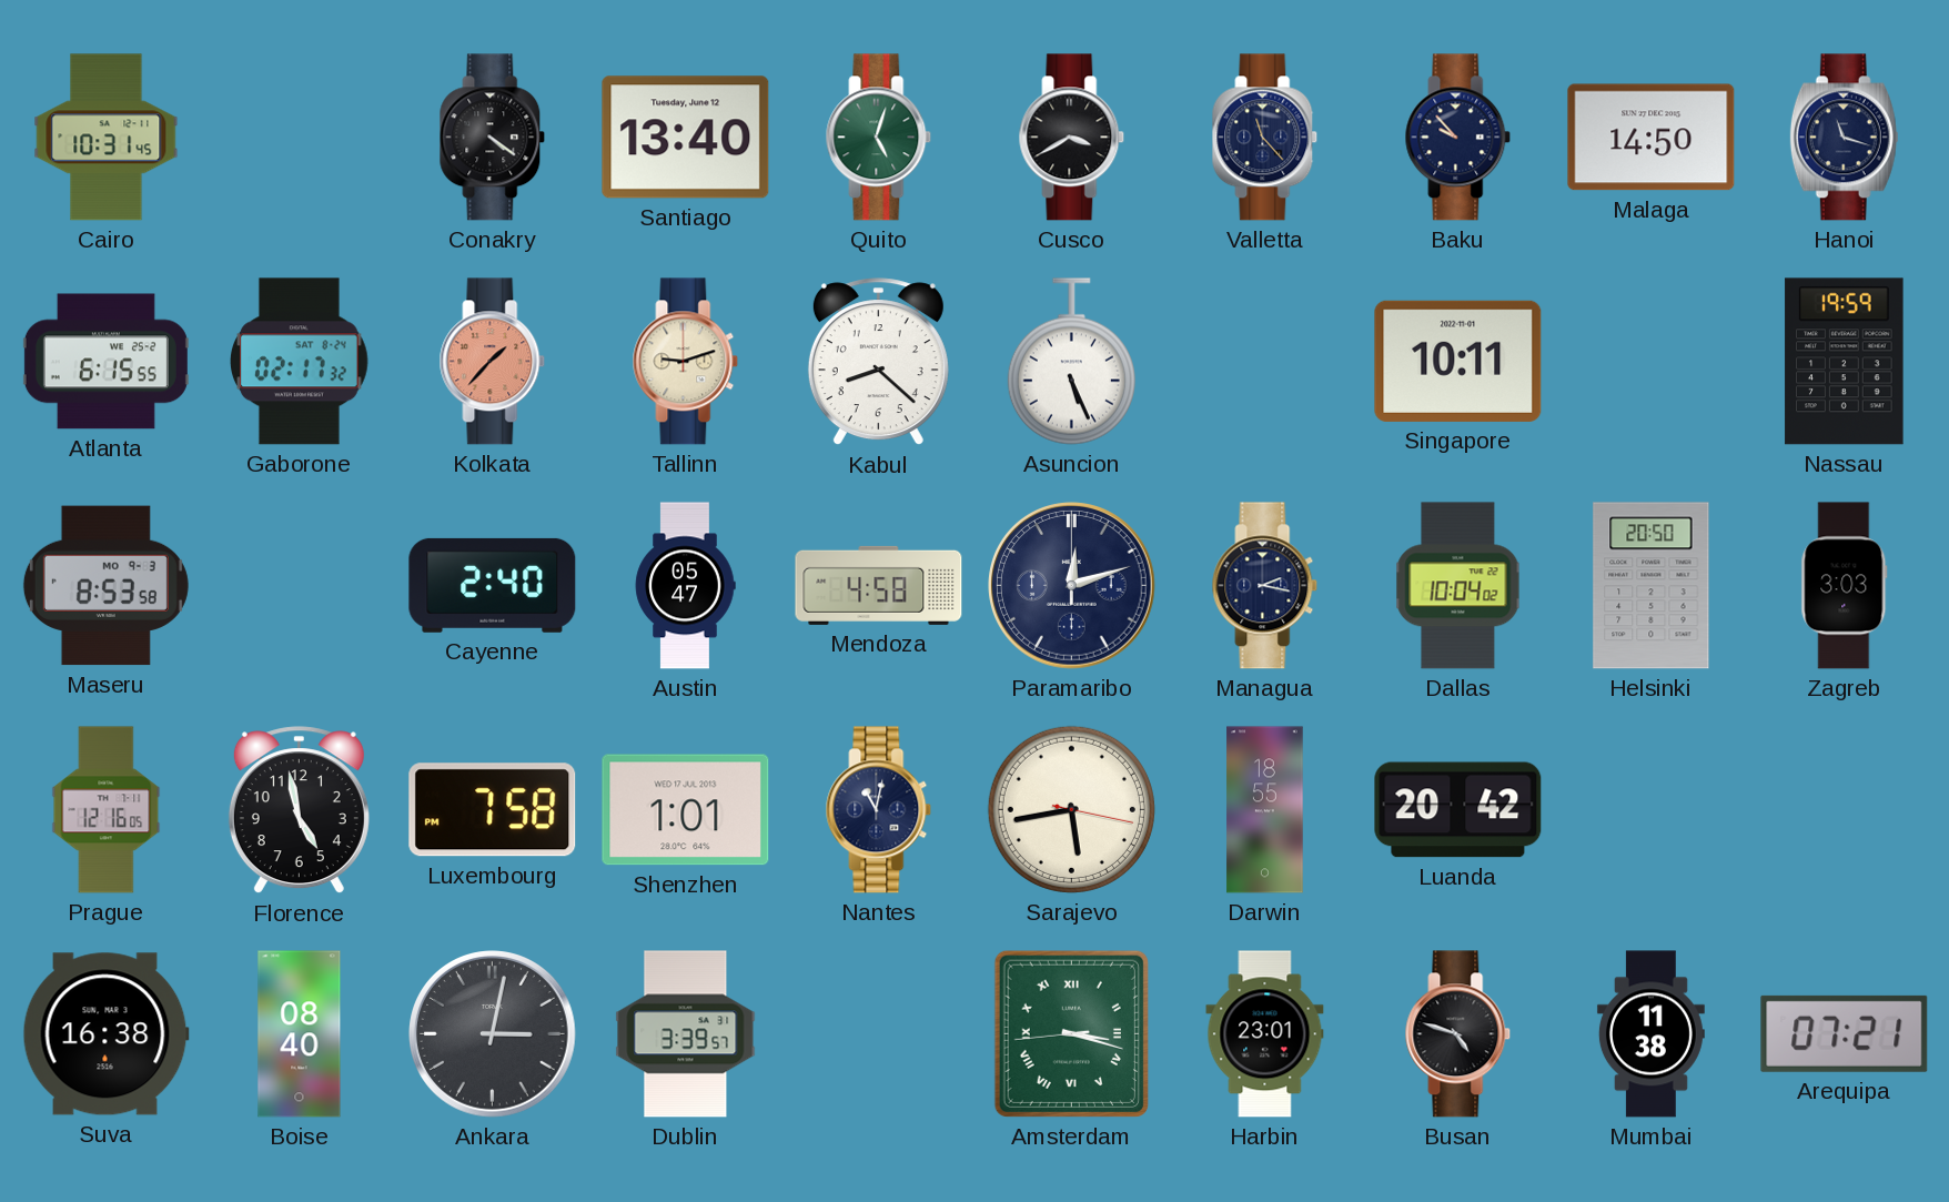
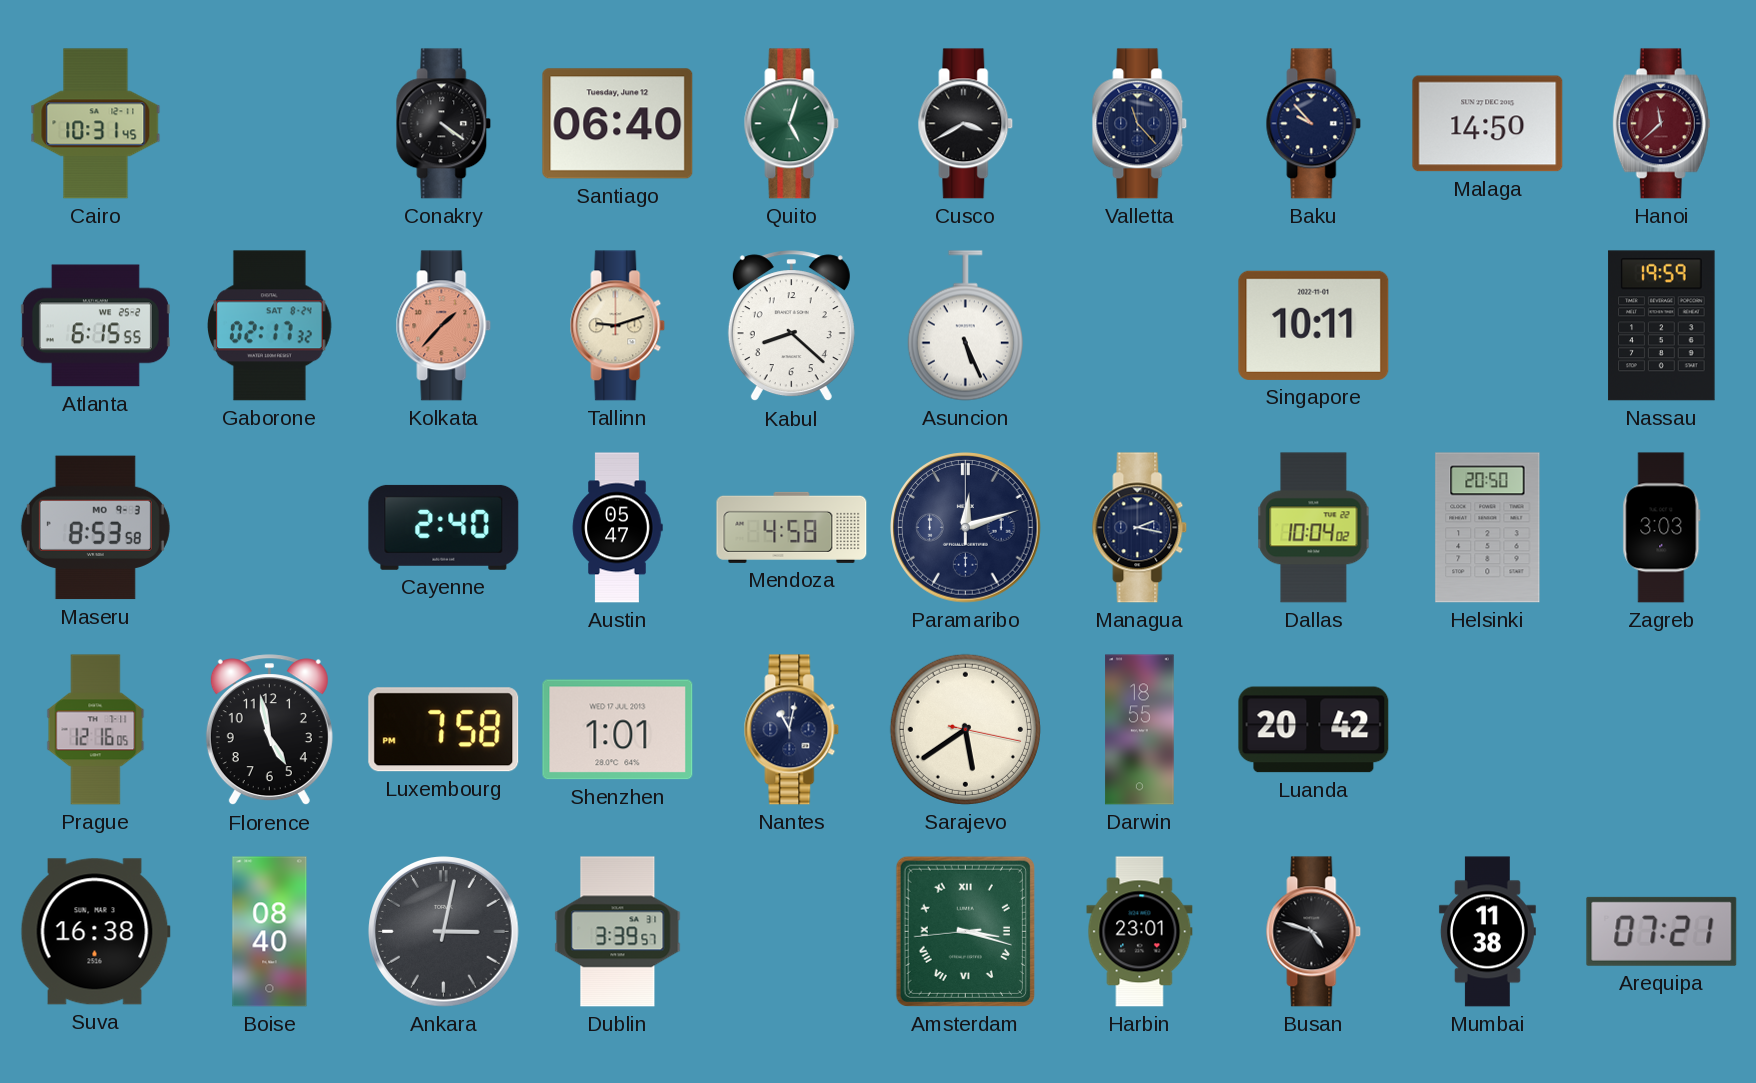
Santiago: 13:40 -> 06:40
Hanoi: 11:18 -> 11:38
Hanoi dial: navy -> burgundy
Sarajevo: 5:43 -> 5:39
